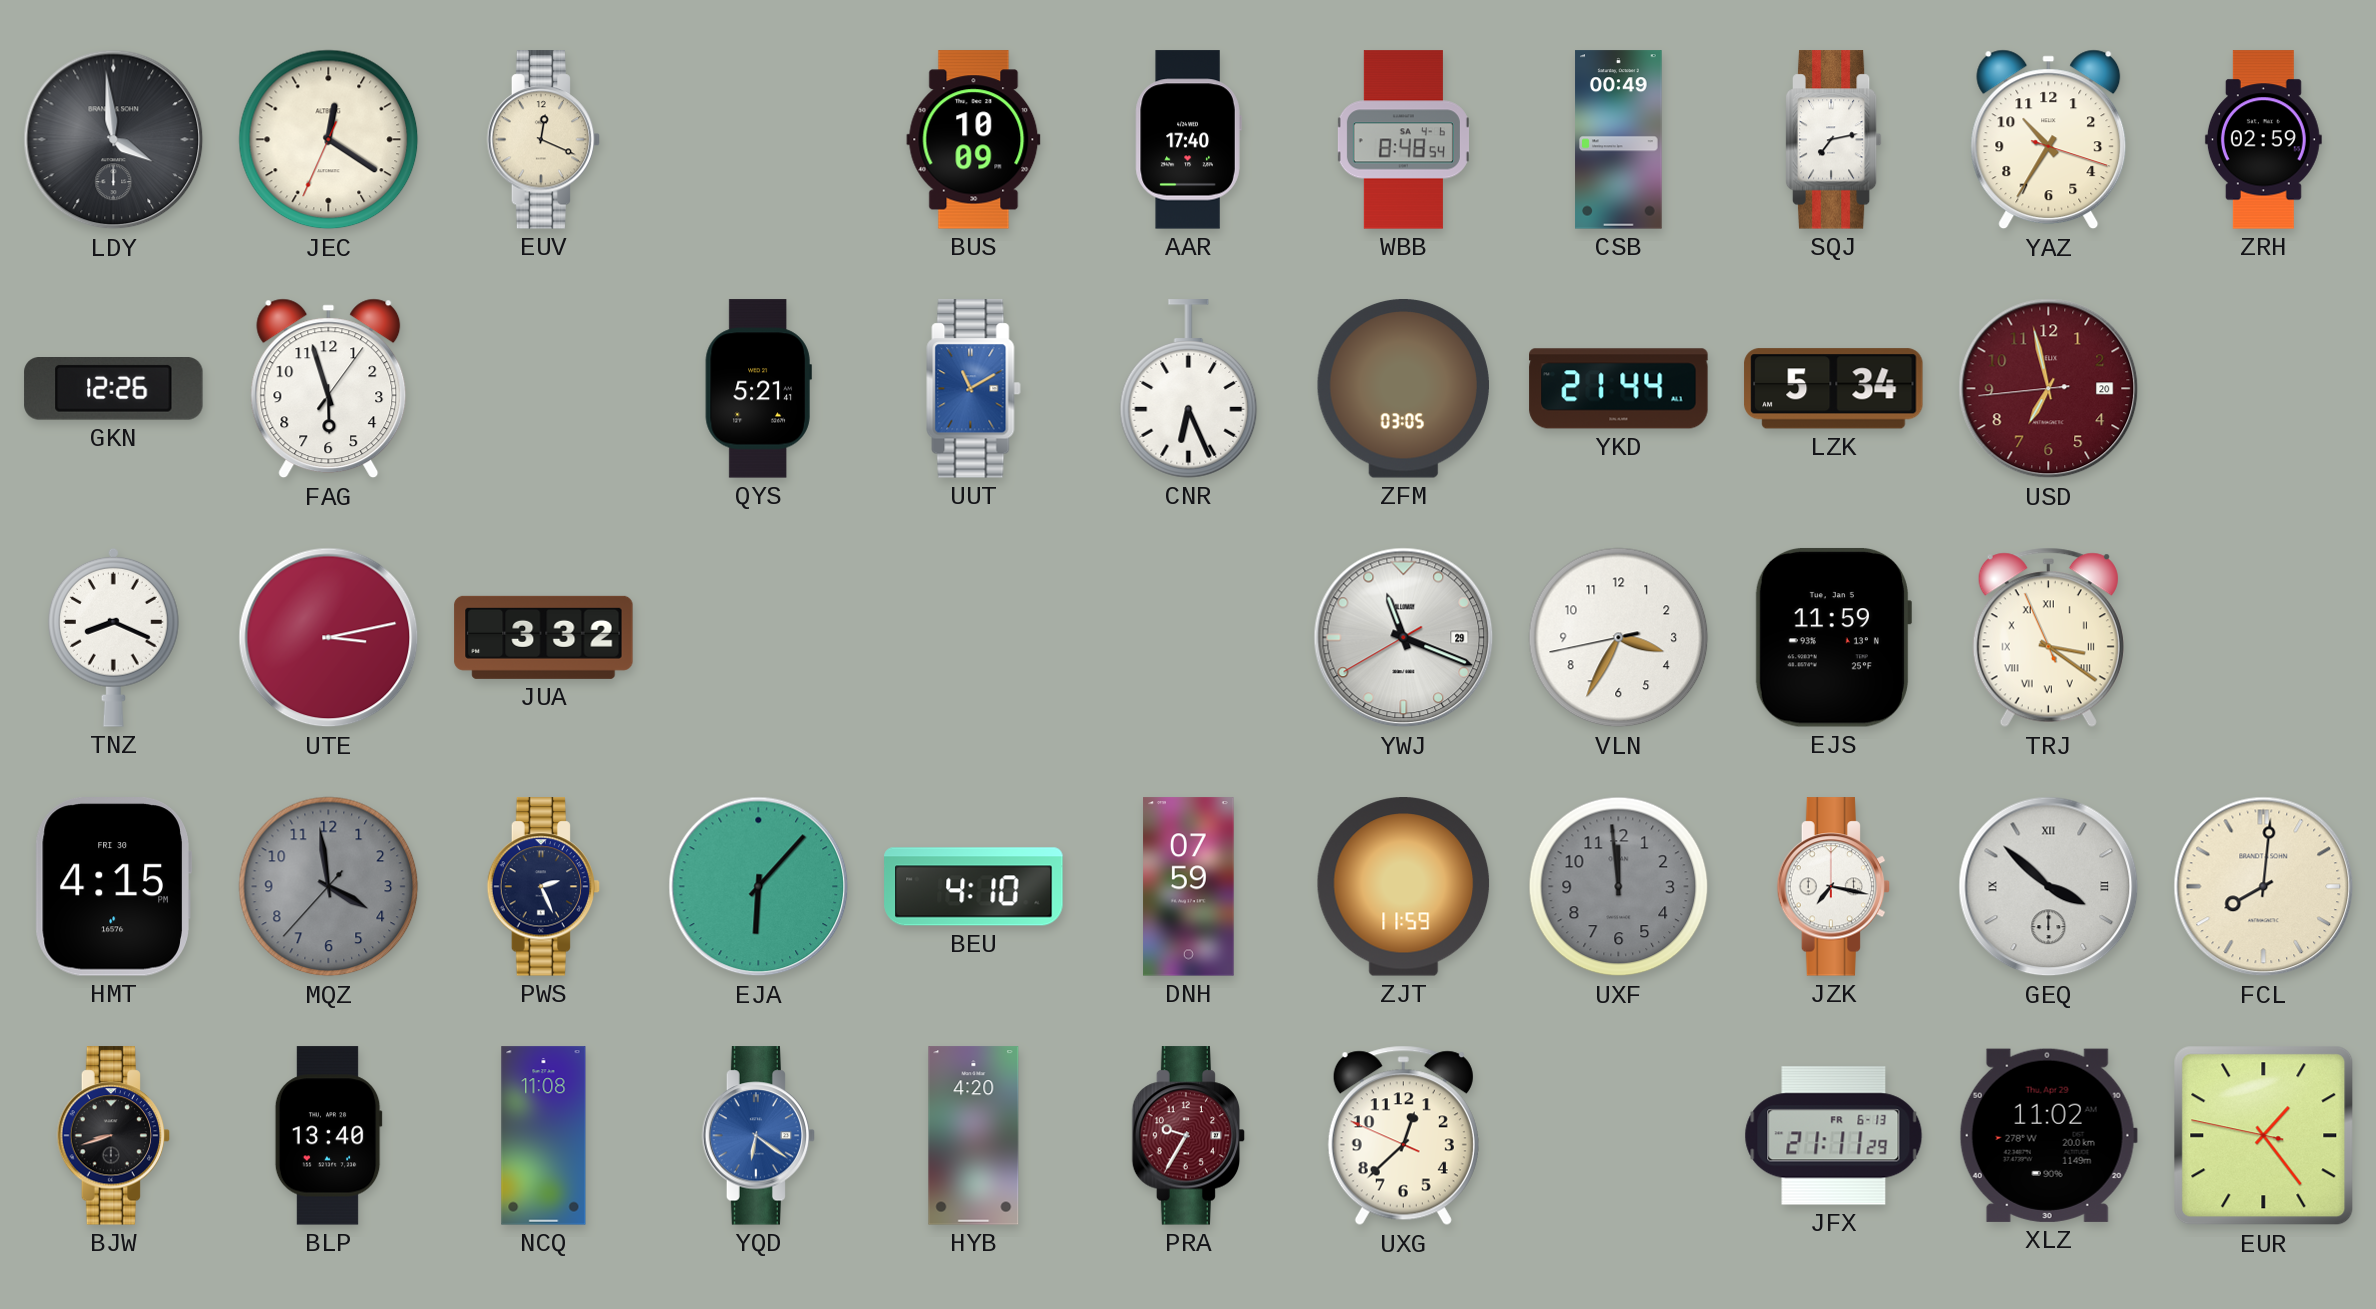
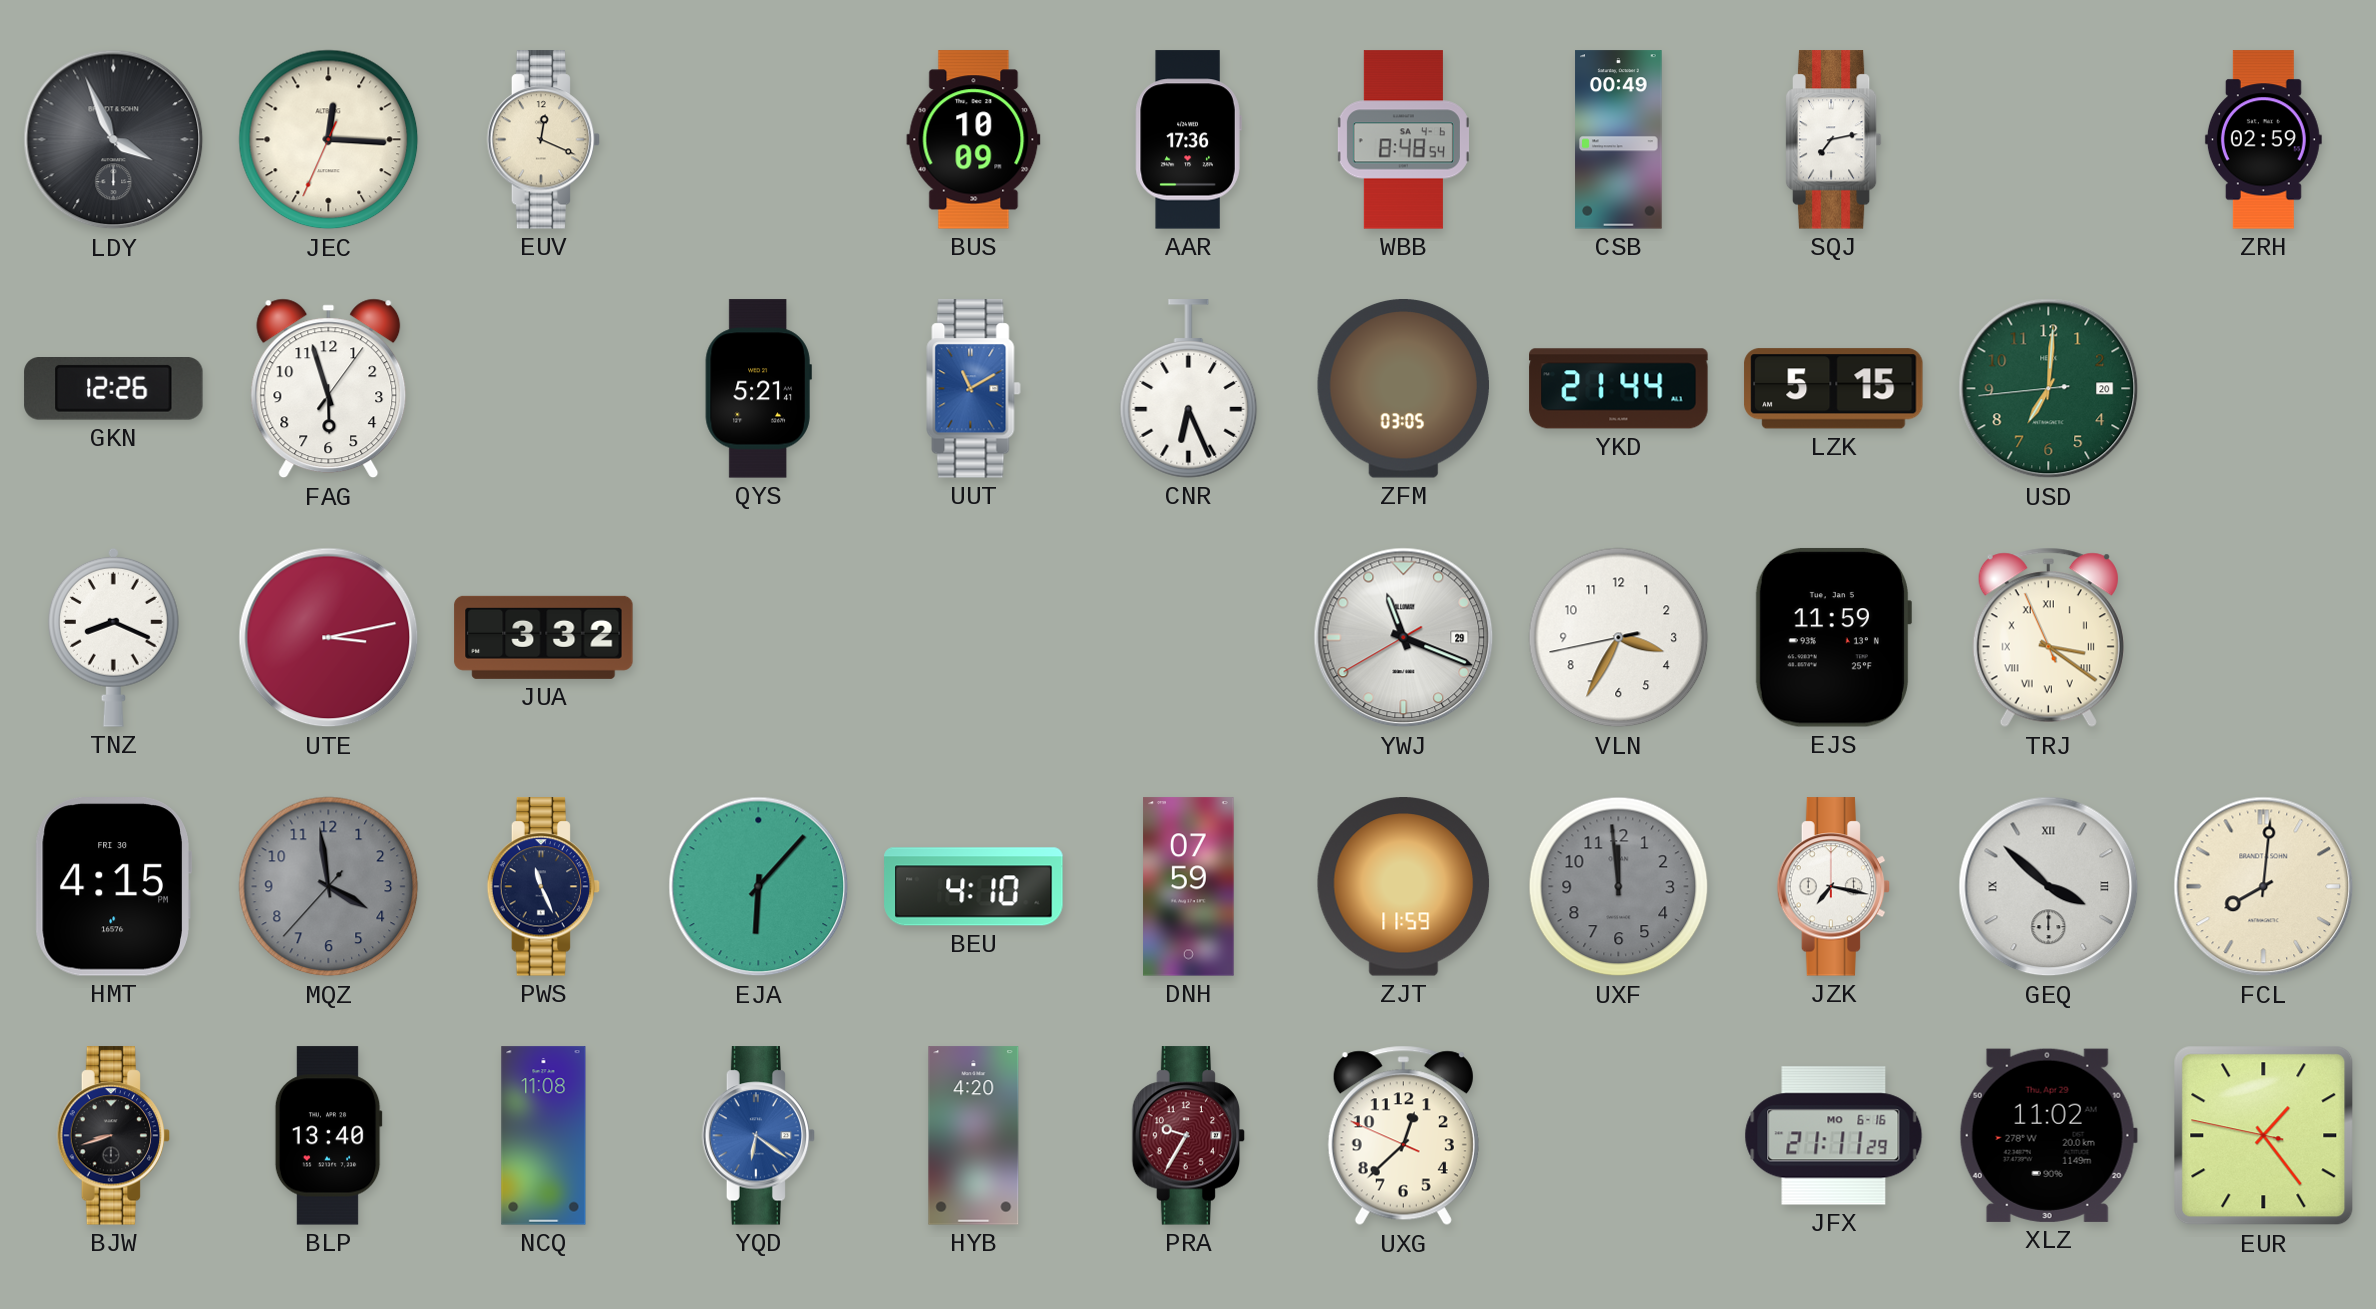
LDY: 3:59 -> 3:56
JEC: 12:20 -> 12:15
AAR: 17:40 -> 17:36
YAZ: 10:35 -> none
LZK: 5:34 -> 5:15
USD: 6:57 -> 7:00
USD dial: burgundy -> green
PWS: 2:26 -> 11:26
JFX date: FR 6-13 -> MO 6-16
